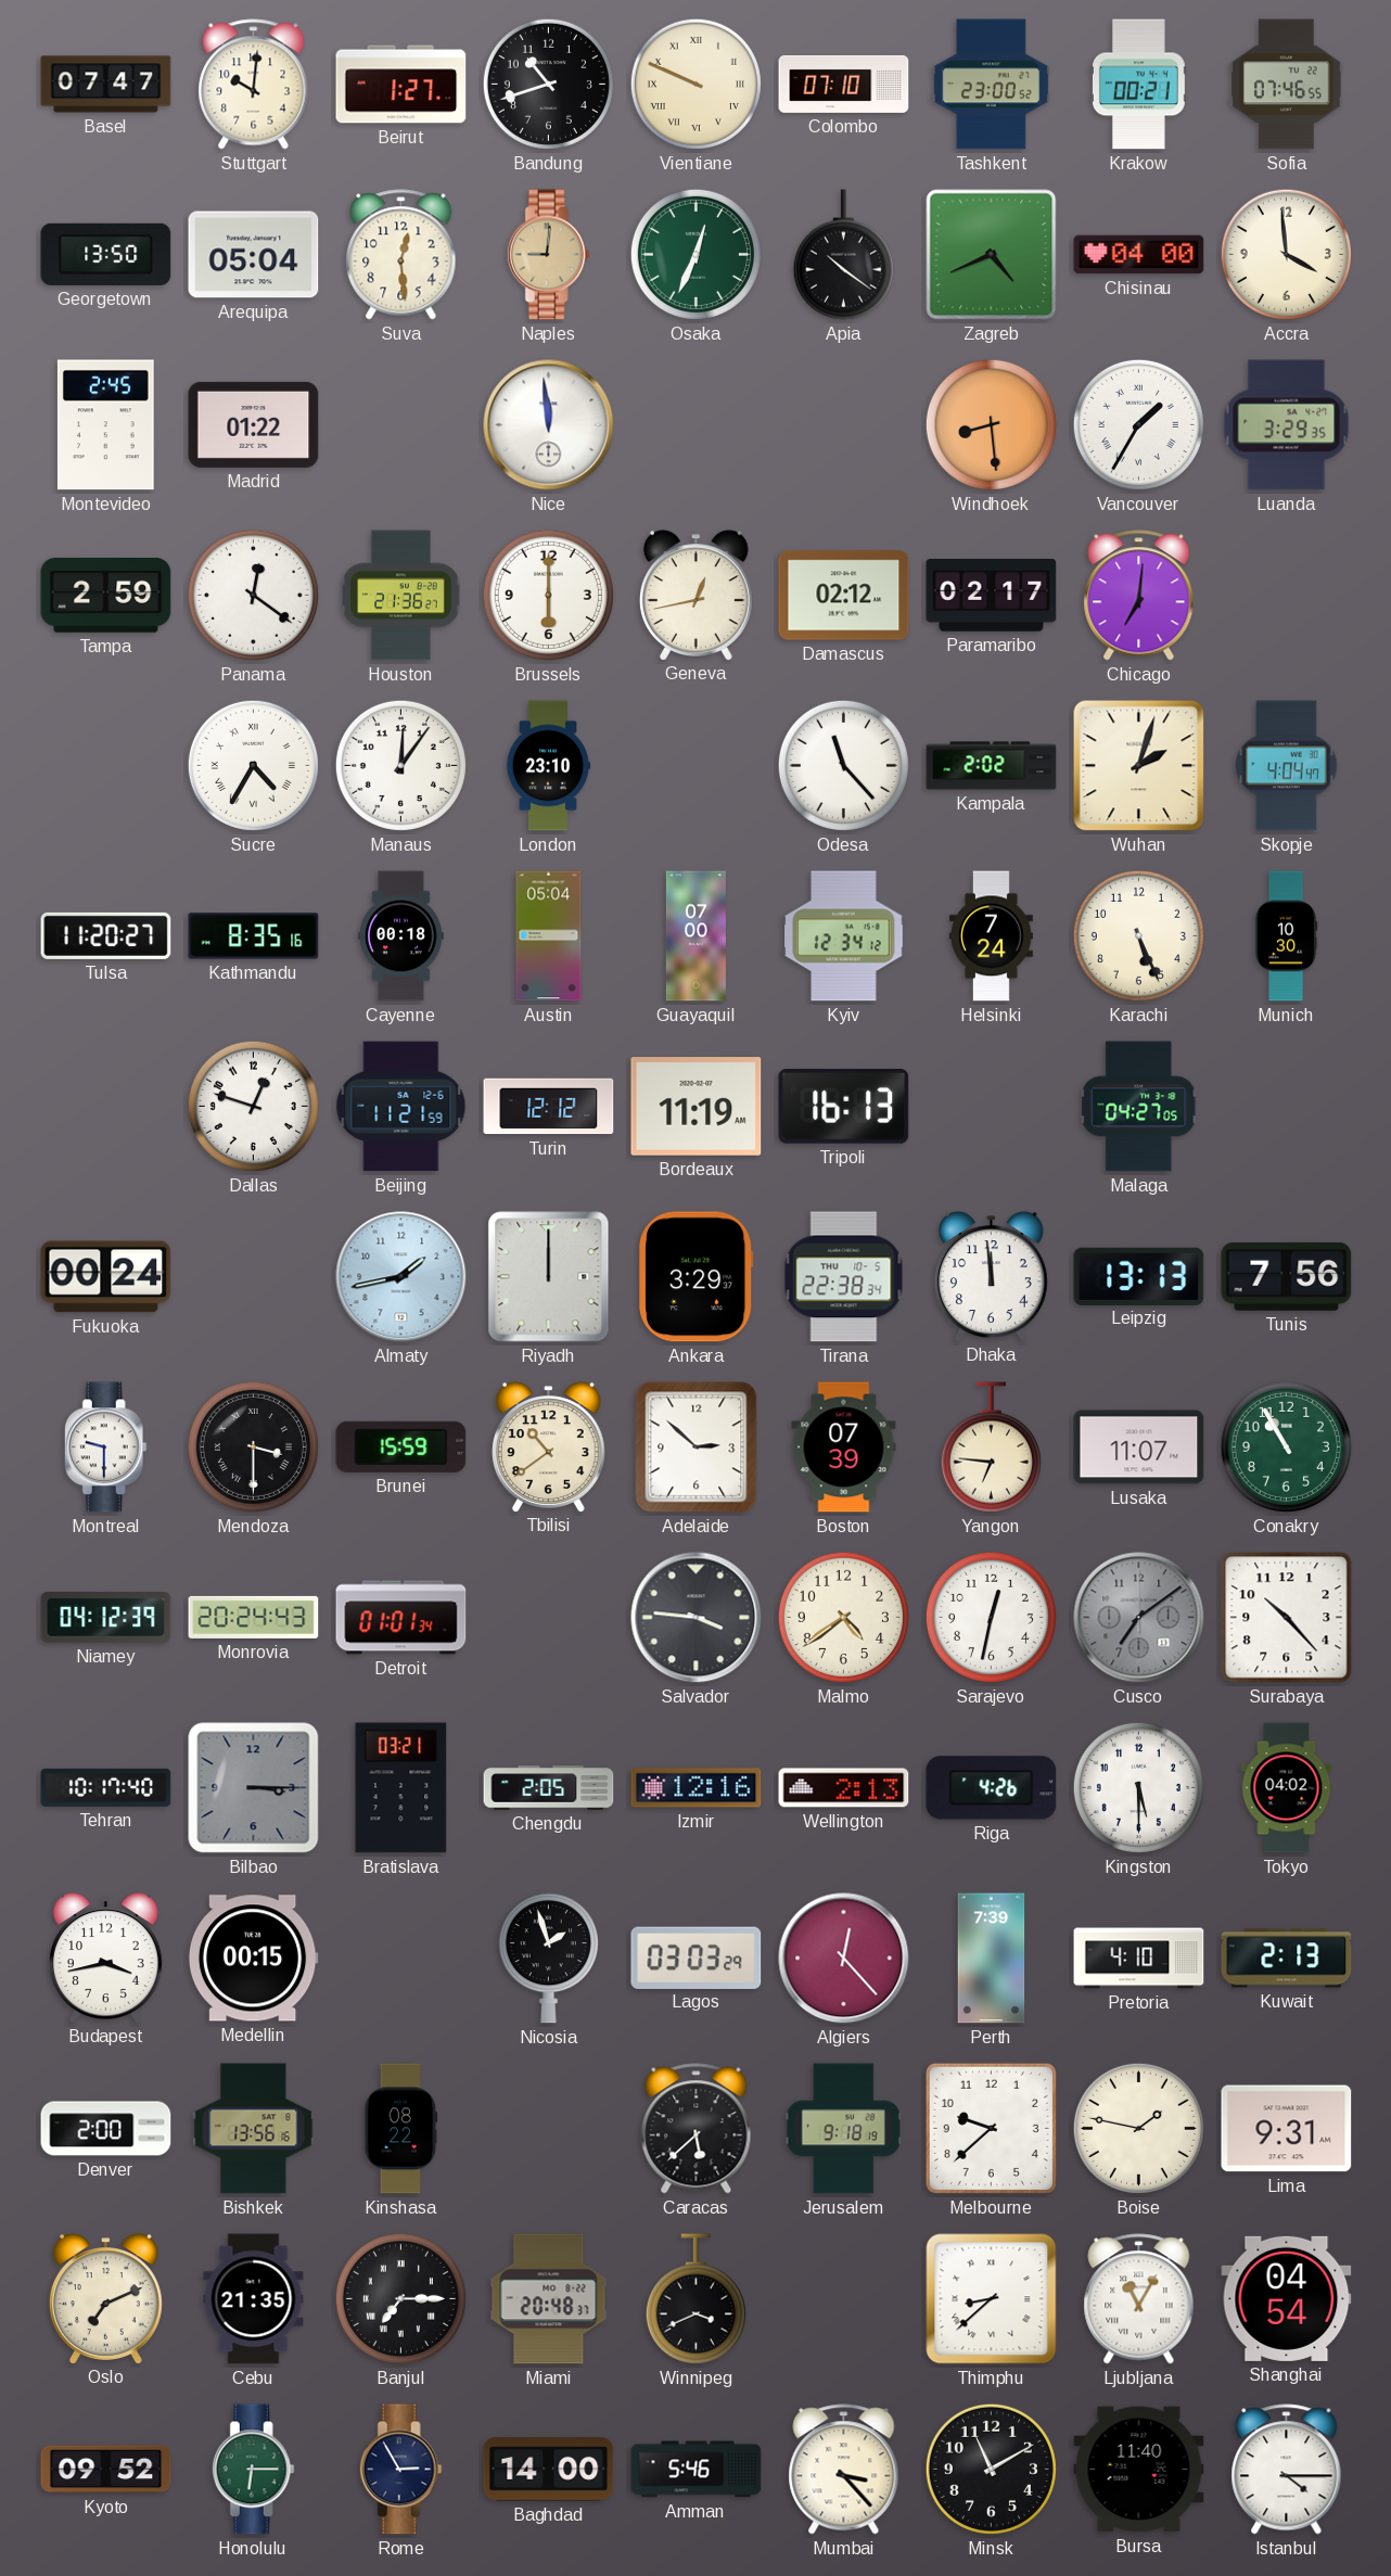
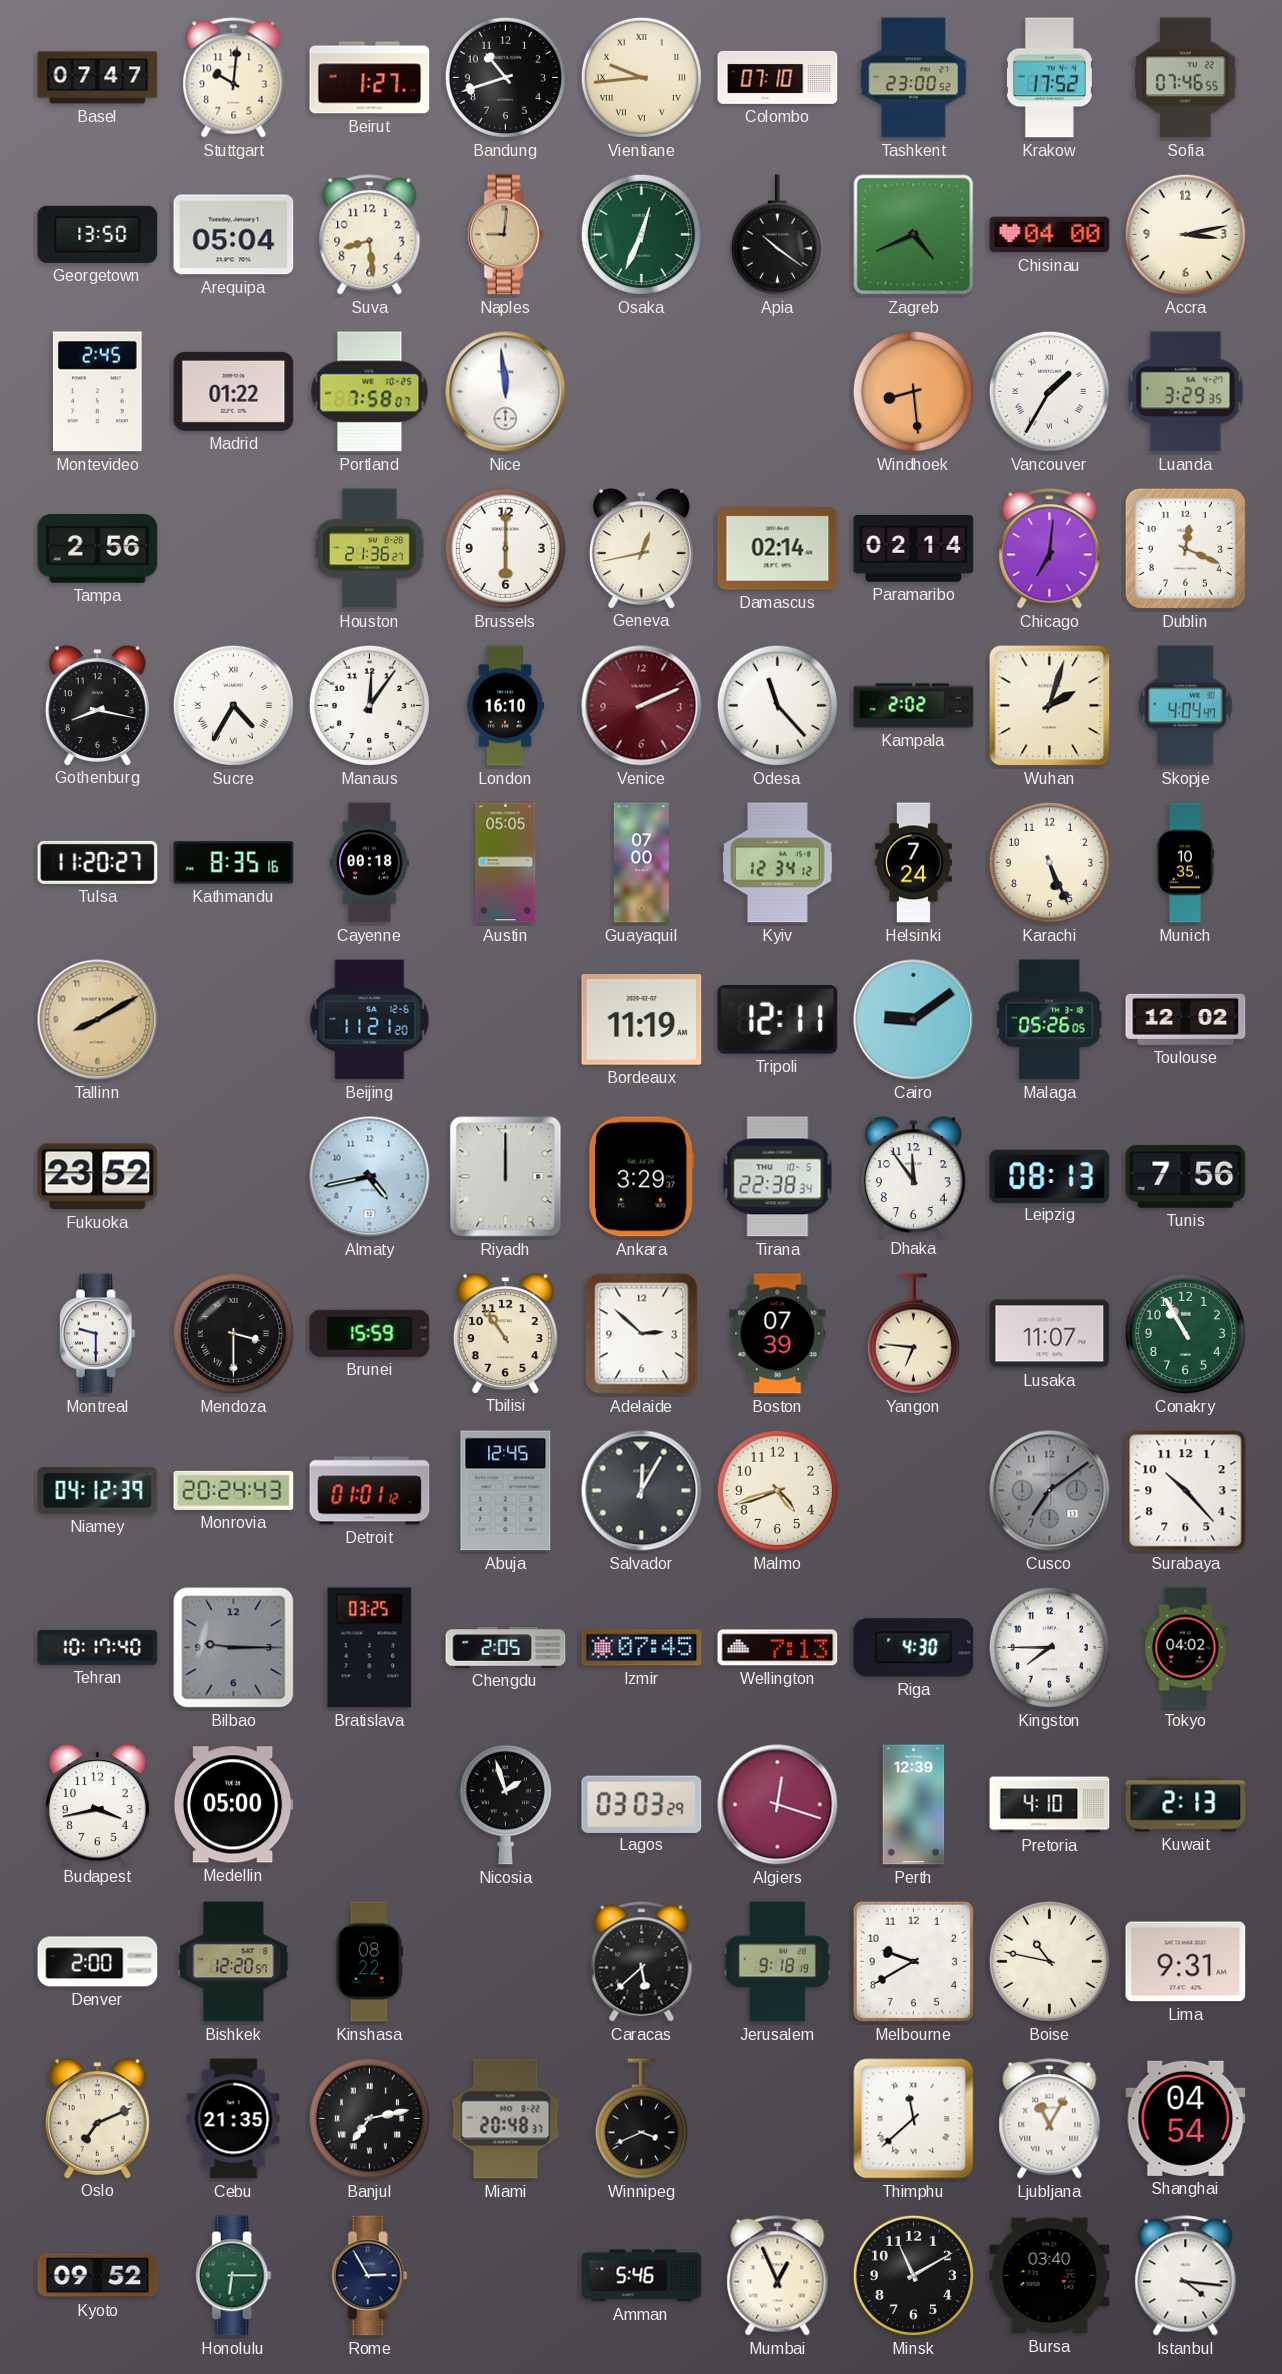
Vientiane: 9:49 -> 9:44
Krakow: 00:21 -> 17:52
Suva: 12:29 -> 8:29
Accra: 3:59 -> 3:13
Portland: none -> 7:58
Tampa: 2:59 -> 2:56
Panama: 12:21 -> none
Damascus: 02:12 -> 02:14
Paramaribo: 02:17 -> 02:14
Dublin: none -> 12:19
Gothenburg: none -> 8:17
London: 23:10 -> 16:10
Venice: none -> 2:11
Austin: 05:04 -> 05:05
Munich: 10:30 -> 10:35
Tallinn: none -> 8:10
Dallas: 12:48 -> none
Beijing: 11:21:59 -> 11:21:20
Turin: 12:12 -> none
Tripoli: 16:13 -> 12:11
Cairo: none -> 9:09
Malaga: 04:27 -> 05:26
Toulouse: none -> 12:02
Fukuoka: 00:24 -> 23:52
Almaty: 1:43 -> 4:43
Dhaka: 11:59 -> 11:54
Leipzig: 13:13 -> 08:13
Tbilisi: 10:39 -> 10:54
Detroit: 01:01:34 -> 01:01:12
Abuja: none -> 12:45
Salvador: 3:46 -> 12:05
Malmo: 4:39 -> 4:42
Sarajevo: 12:32 -> none
Bilbao: 3:15 -> 9:15
Bratislava: 03:21 -> 03:25
Izmir: 12:16 -> 07:45
Wellington: 2:13 -> 7:13
Riga: 4:26 -> 4:30
Kingston: 5:30 -> 7:45
Medellin: 00:15 -> 05:00
Algiers: 12:23 -> 12:18
Perth: 7:39 -> 12:39
Bishkek: 13:56 -> 12:20
Melbourne: 9:38 -> 9:40
Boise: 1:47 -> 10:47
Banjul: 7:15 -> 7:13
Thimphu: 8:38 -> 11:38
Baghdad: 14:00 -> none
Mumbai: 3:23 -> 12:56
Bursa: 11:40 -> 03:40
Istanbul: 4:15 -> 4:16
